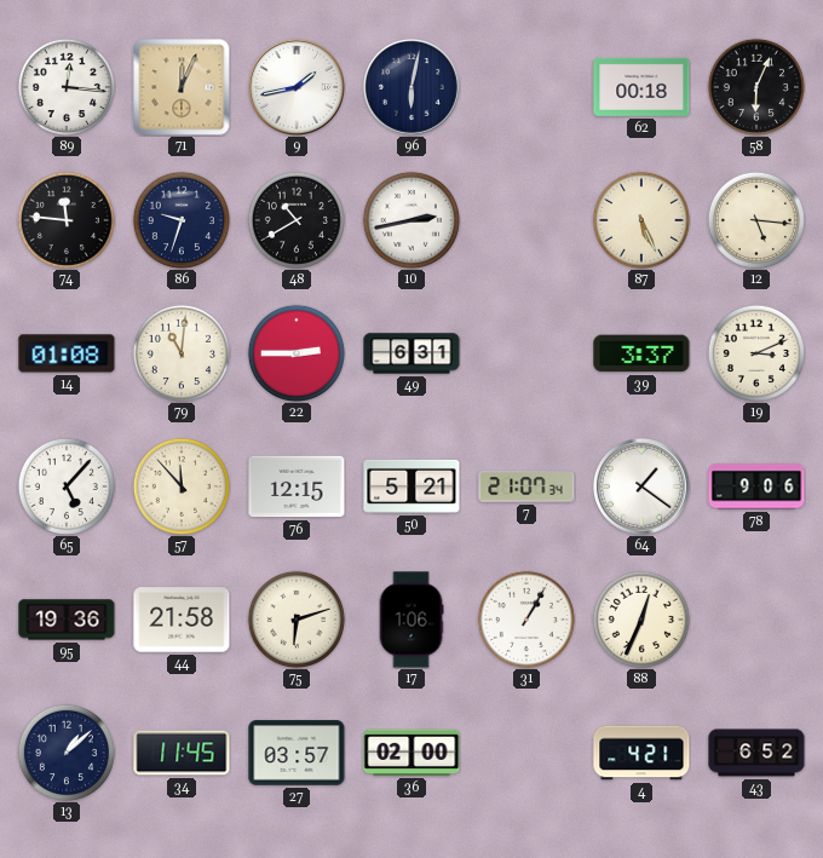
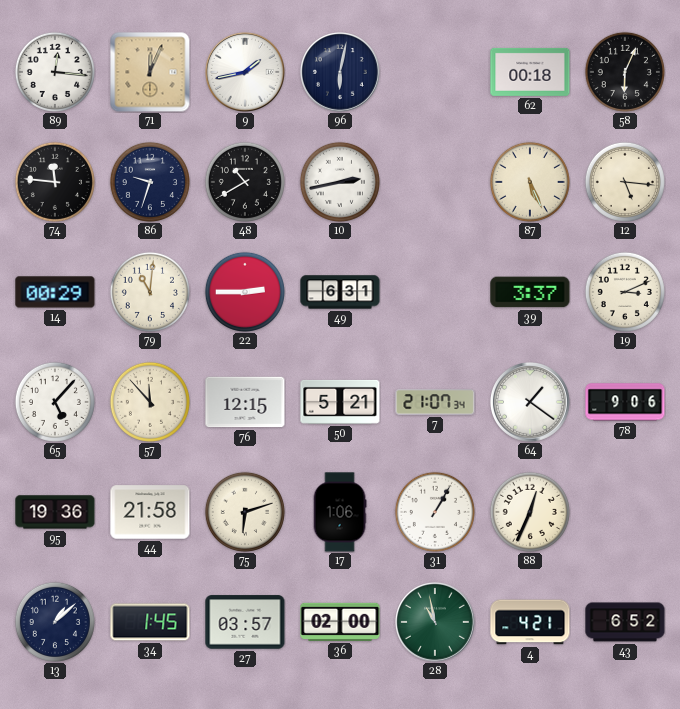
14: 01:08 -> 00:29
34: 11:45 -> 1:45
28: none -> 10:58
